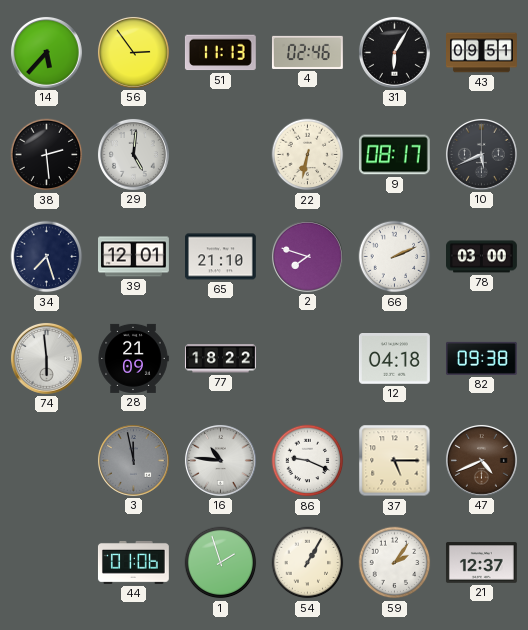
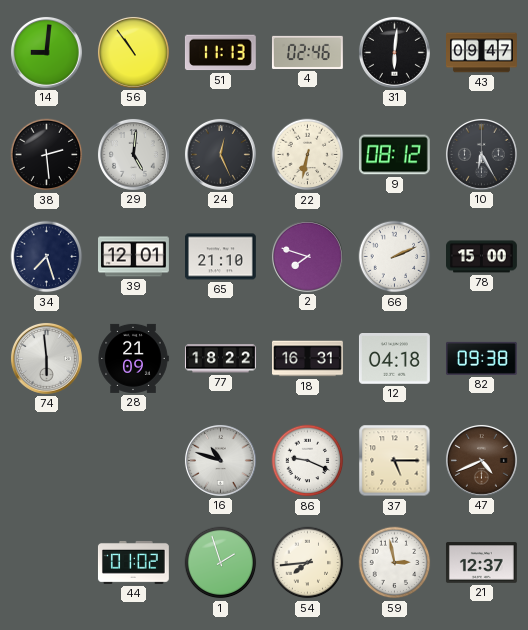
14: 5:37 -> 9:01
56: 2:54 -> 10:54
31: 6:05 -> 6:01
43: 09:51 -> 09:47
24: none -> 12:26
9: 08:17 -> 08:12
10: 5:41 -> 6:25
78: 03:00 -> 15:00
18: none -> 16:31
3: 11:58 -> none
16: 10:46 -> 10:48
44: 01:06 -> 01:02
54: 1:05 -> 7:44
59: 2:06 -> 2:58
